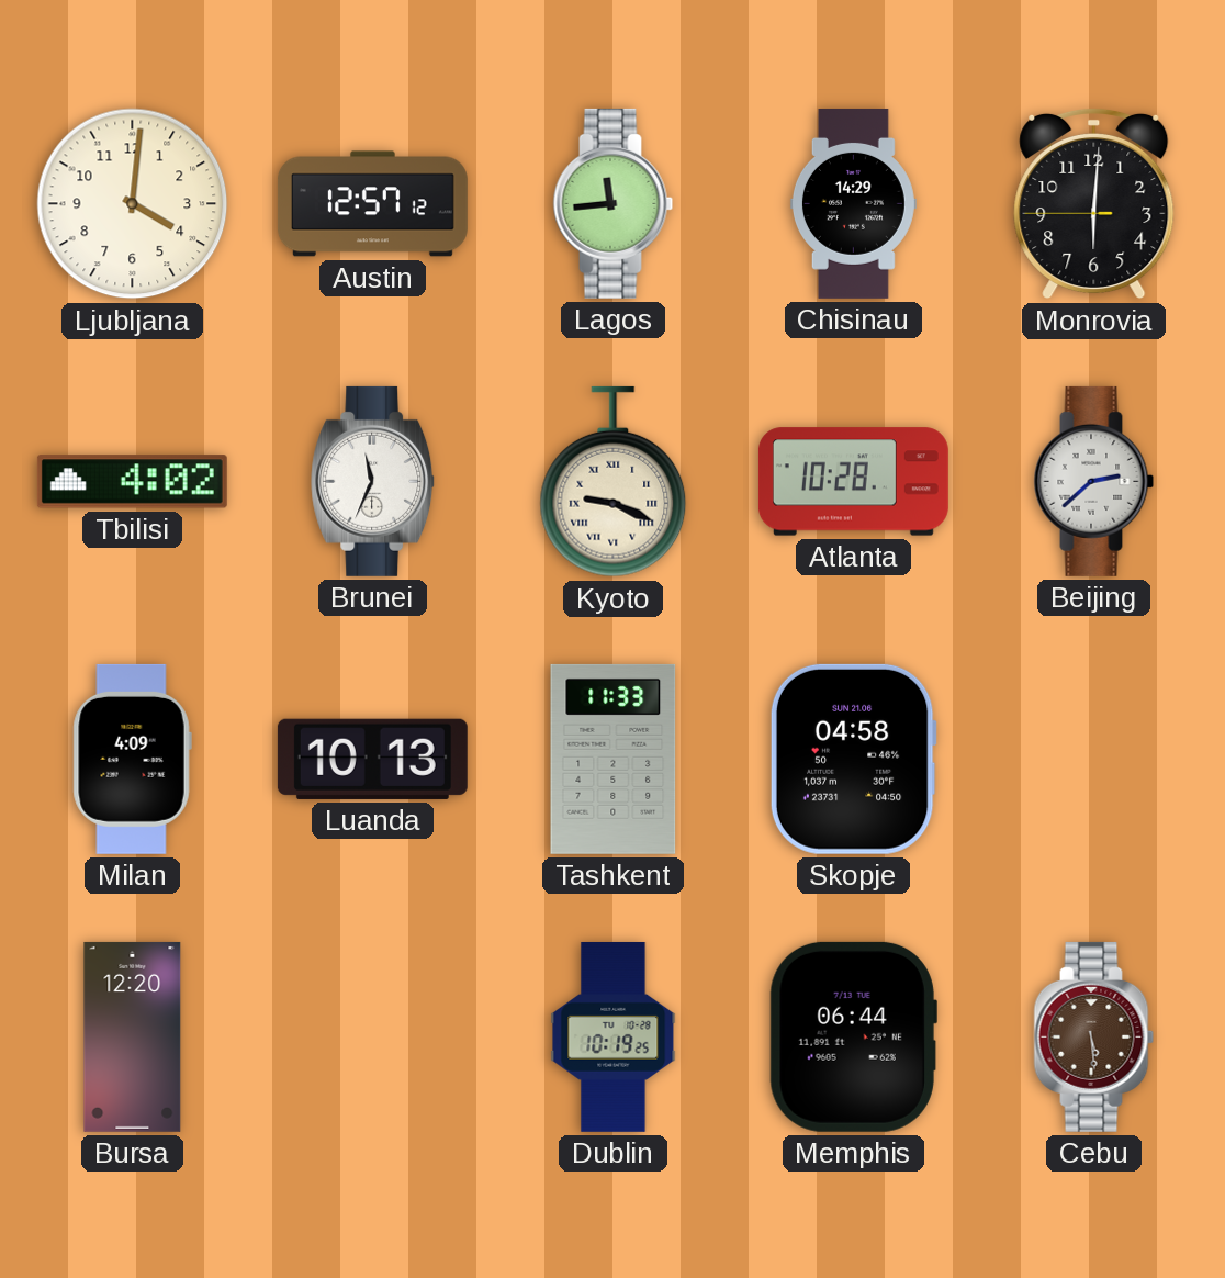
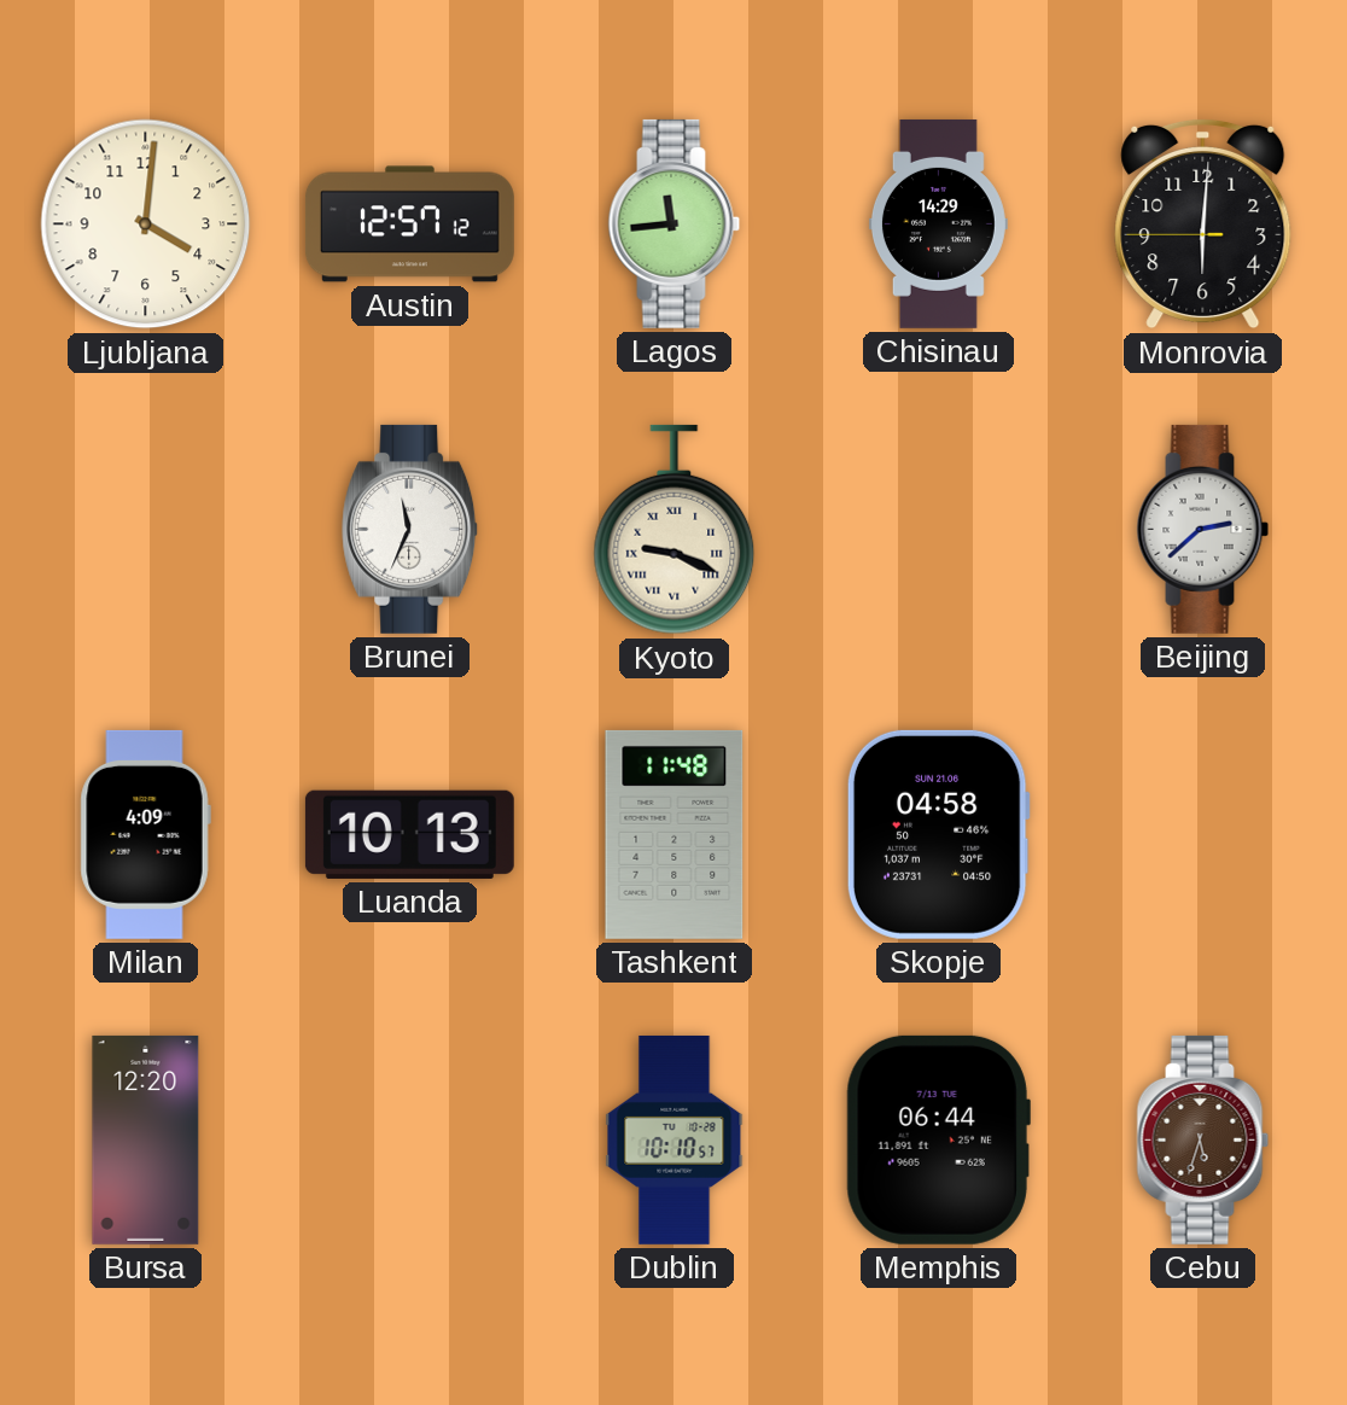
Tbilisi: 4:02 -> none
Atlanta: 10:28 -> none
Tashkent: 11:33 -> 11:48
Dublin: 10:19 -> 10:10
Cebu: 5:29 -> 5:33
